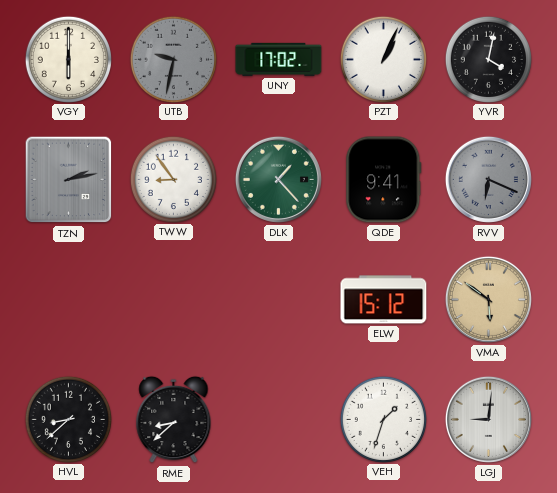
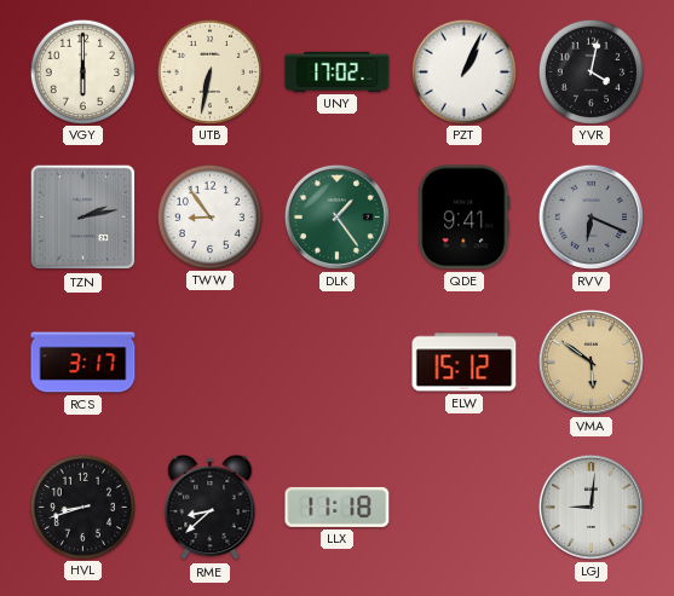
UTB: 9:32 -> 6:32
UTB dial: grey -> cream
DLK: 1:23 -> 1:24
RCS: none -> 3:17
HVL: 8:38 -> 8:42
LLX: none -> 11:18
VEH: 1:33 -> none
